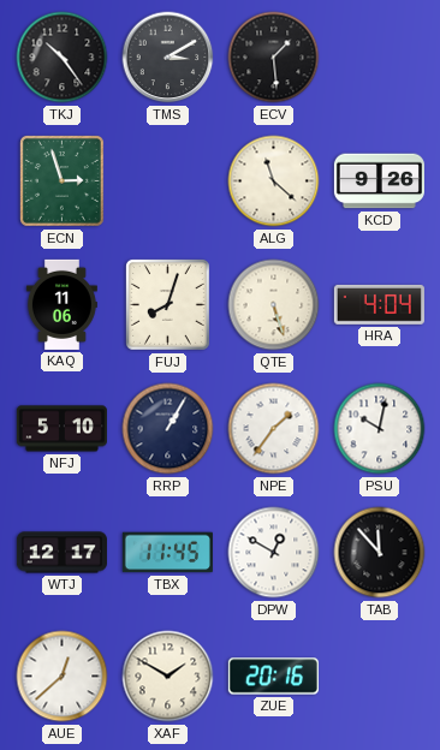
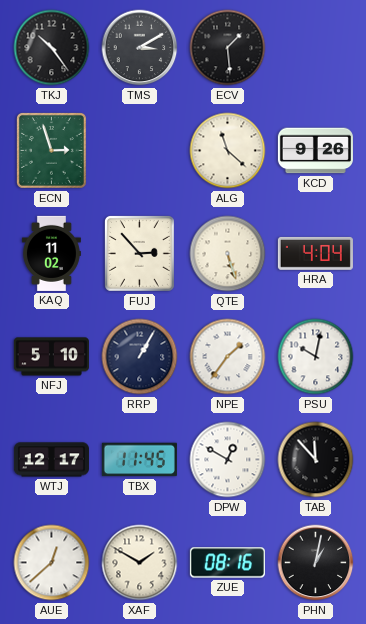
KAQ: 11:06 -> 11:02
FUJ: 8:03 -> 2:53
ZUE: 20:16 -> 08:16
PHN: none -> 1:02
